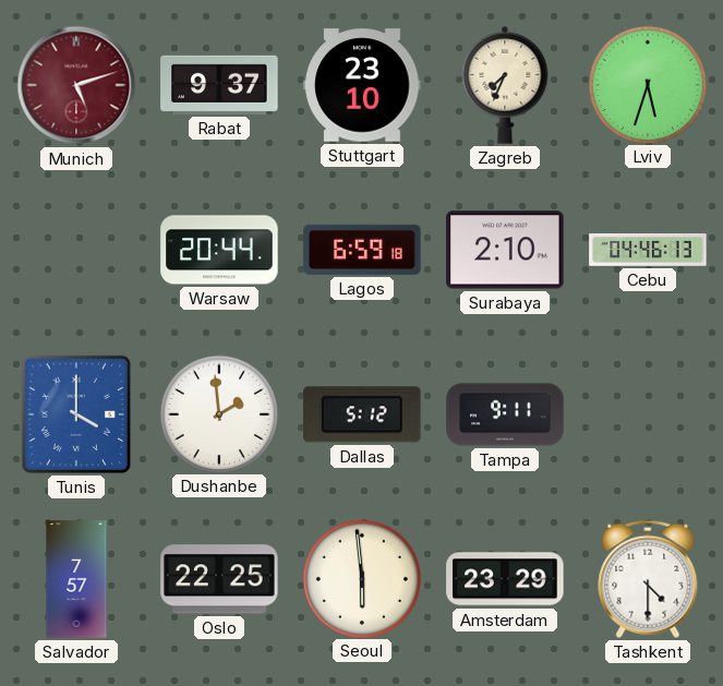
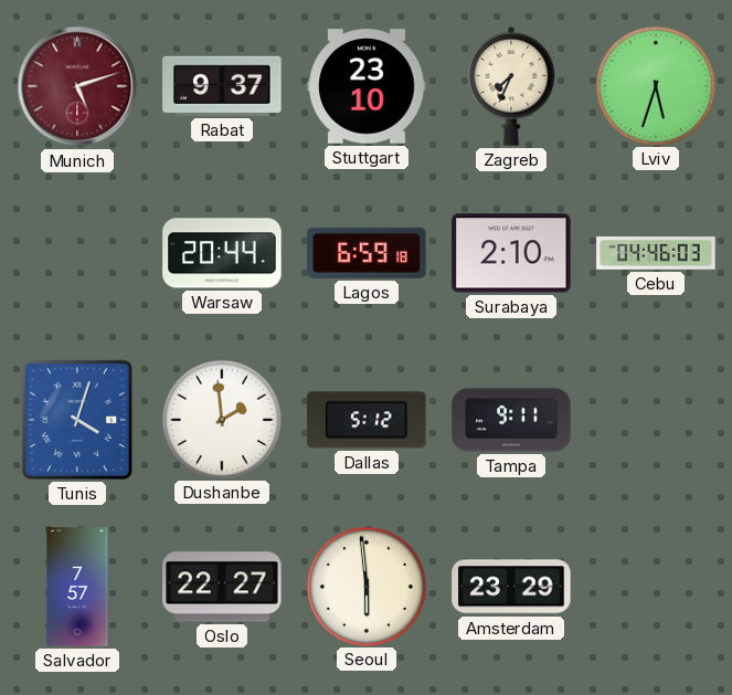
Cebu: 04:46:13 -> 04:46:03
Tunis: 4:00 -> 4:03
Oslo: 22:25 -> 22:27
Tashkent: 4:30 -> none
